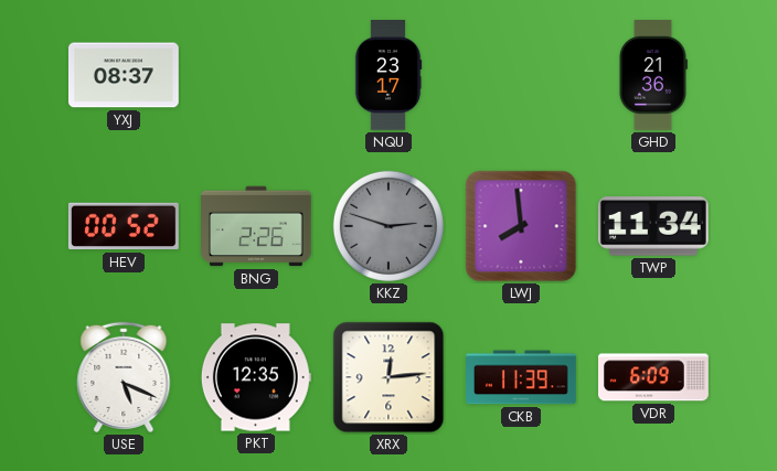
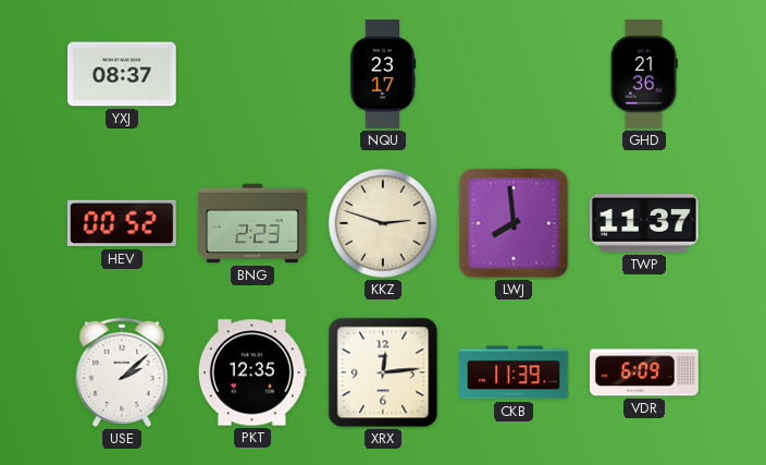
BNG: 2:26 -> 2:23
KKZ dial: grey -> cream
TWP: 11:34 -> 11:37
USE: 5:19 -> 2:08
